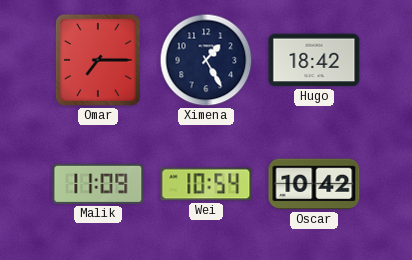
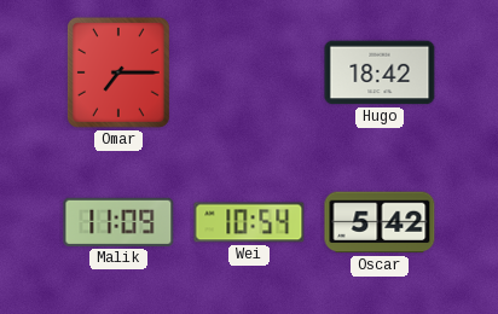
Ximena: 1:25 -> none
Oscar: 10:42 -> 5:42
